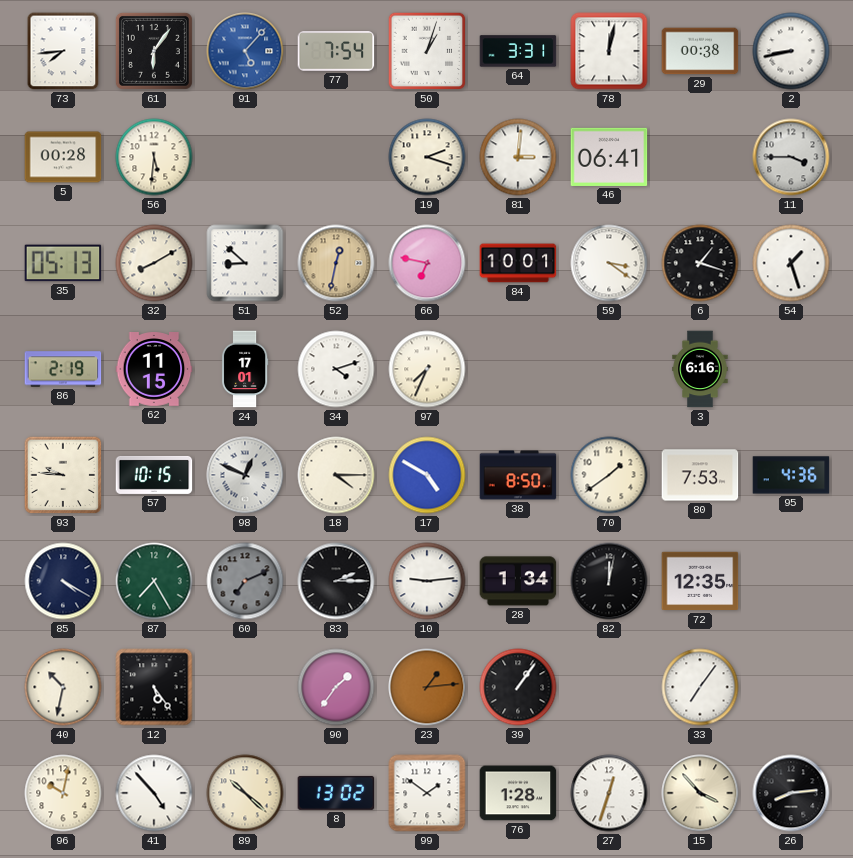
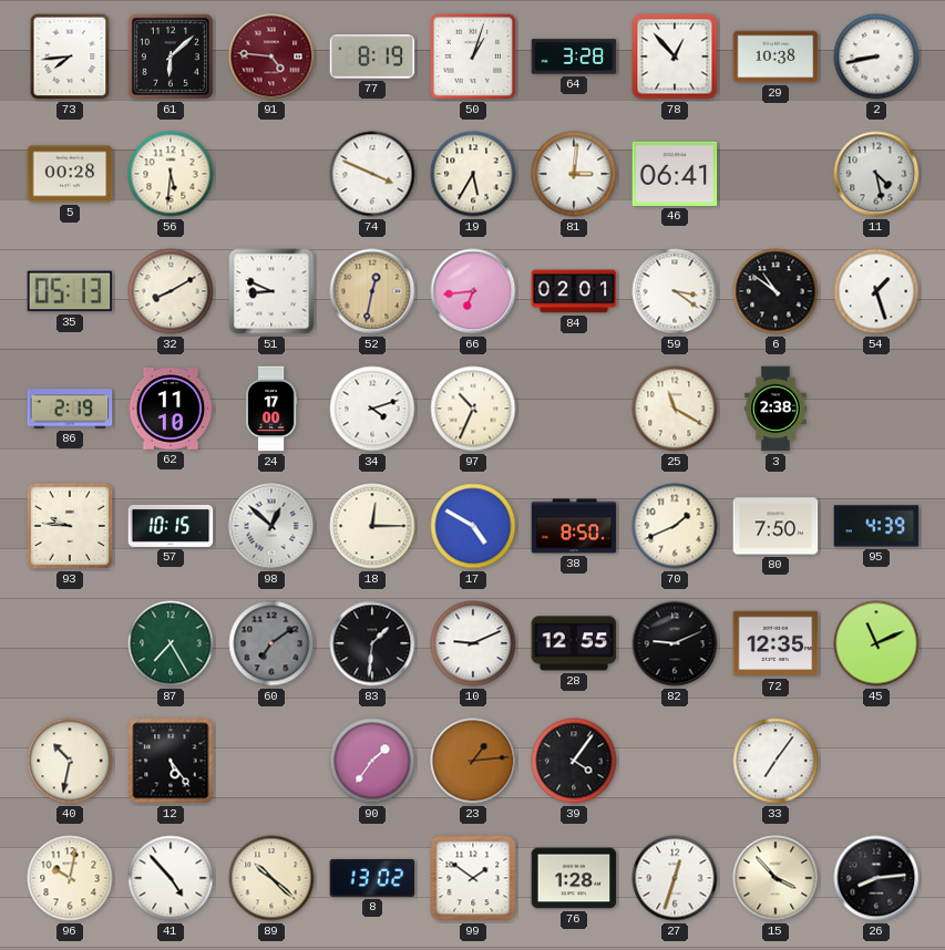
61: 6:06 -> 6:08
91: 5:07 -> 4:46
91 dial: blue -> burgundy
77: 7:54 -> 8:19
64: 3:31 -> 3:28
78: 12:02 -> 12:53
29: 00:38 -> 10:38
74: none -> 3:49
19: 2:18 -> 5:35
11: 3:45 -> 4:28
51: 8:52 -> 8:49
66: 6:47 -> 6:44
84: 10:01 -> 02:01
6: 1:18 -> 10:51
62: 11:15 -> 11:10
24: 17:01 -> 17:00
97: 7:34 -> 10:34
25: none -> 11:20
3: 6:16 -> 2:38
98: 12:49 -> 12:52
18: 4:15 -> 12:15
70: 1:39 -> 1:41
80: 7:53 -> 7:50
95: 4:36 -> 4:39
85: 4:20 -> none
60: 7:11 -> 7:09
83: 2:15 -> 1:31
10: 9:14 -> 9:11
28: 1:34 -> 12:55
82: 12:02 -> 9:11
45: none -> 11:11
39: 1:06 -> 4:06
